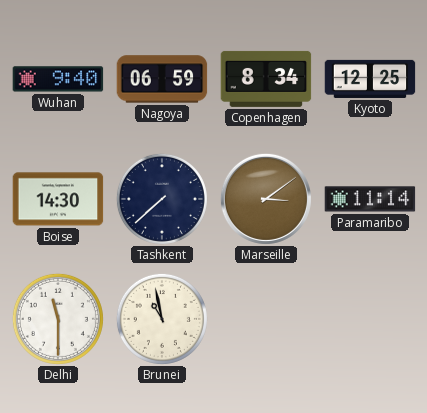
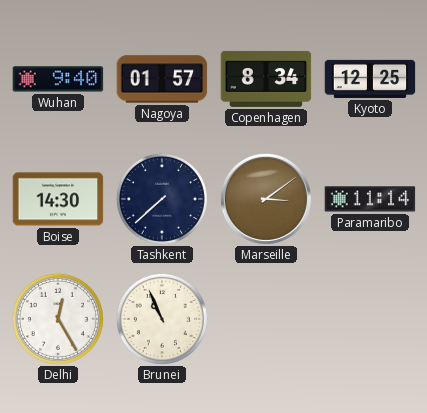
Nagoya: 06:59 -> 01:57
Delhi: 11:30 -> 12:25
Brunei: 10:58 -> 10:56
